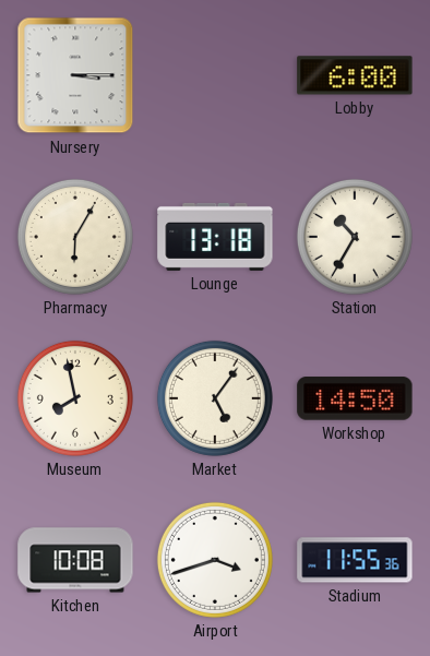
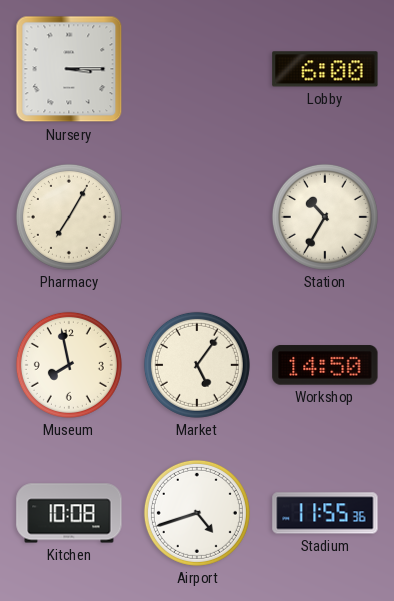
Pharmacy: 6:05 -> 7:05
Lounge: 13:18 -> none
Airport: 3:42 -> 4:42
